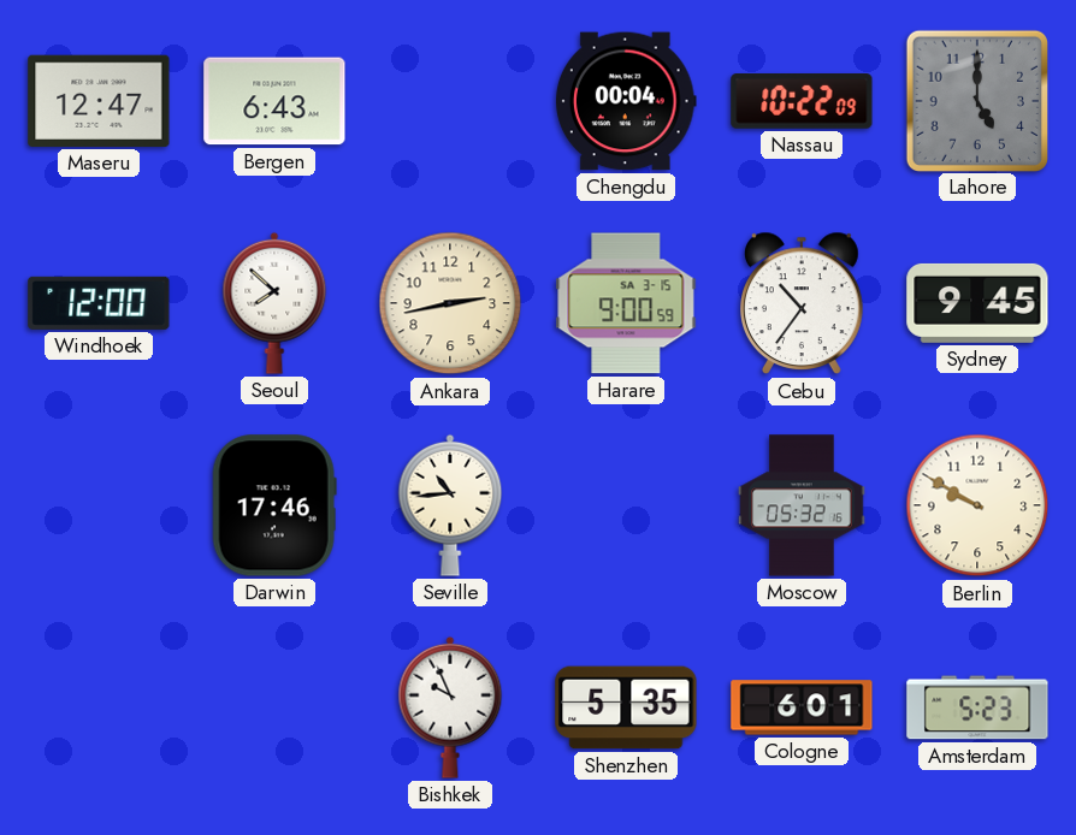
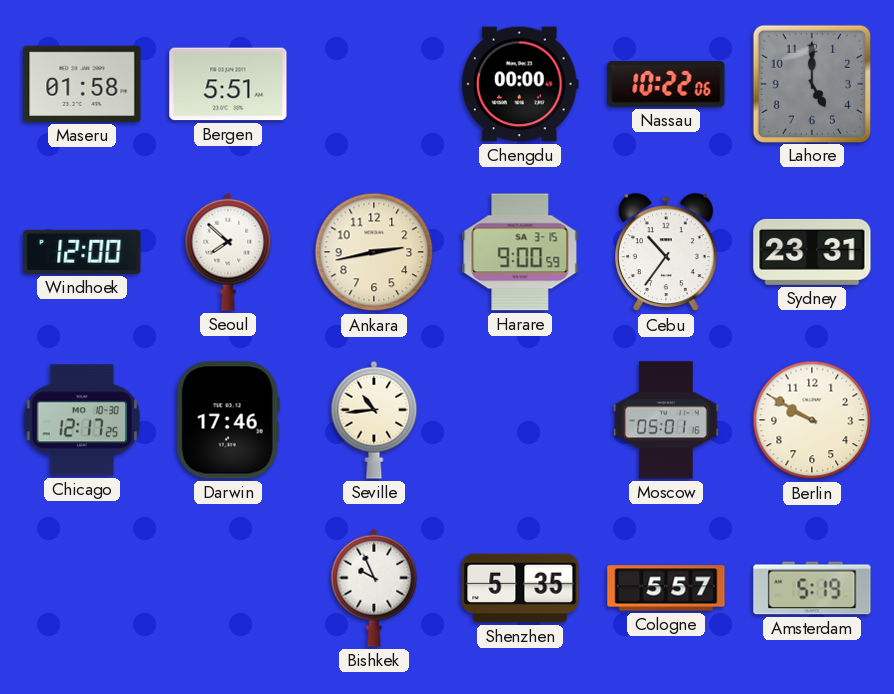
Maseru: 12:47 -> 01:58
Bergen: 6:43 -> 5:51
Chengdu: 00:04 -> 00:00
Nassau: 10:22:09 -> 10:22:06
Sydney: 9:45 -> 23:31
Chicago: none -> 12:17
Moscow: 05:32 -> 05:01
Cologne: 6:01 -> 5:57
Amsterdam: 5:23 -> 5:19
